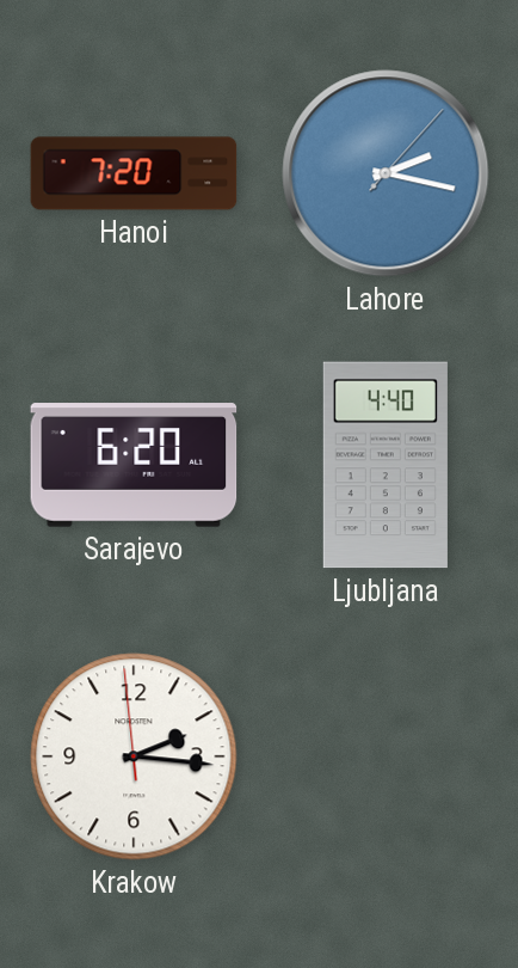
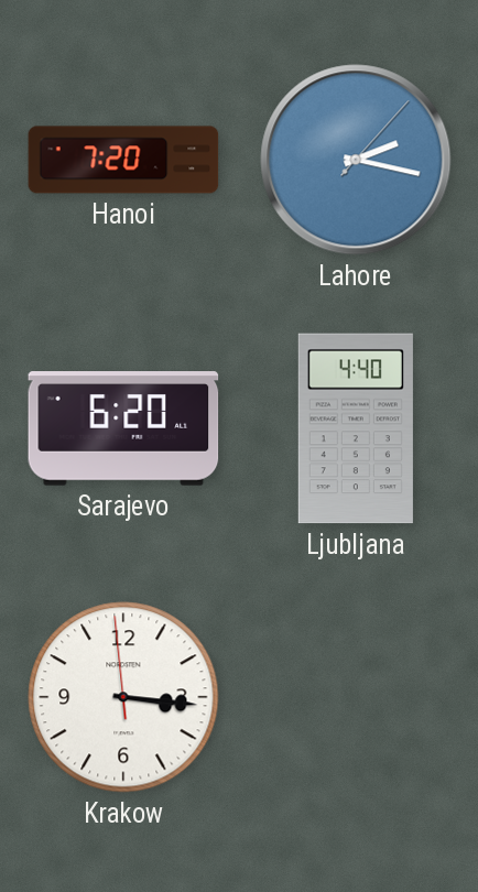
Krakow: 2:15 -> 3:15
